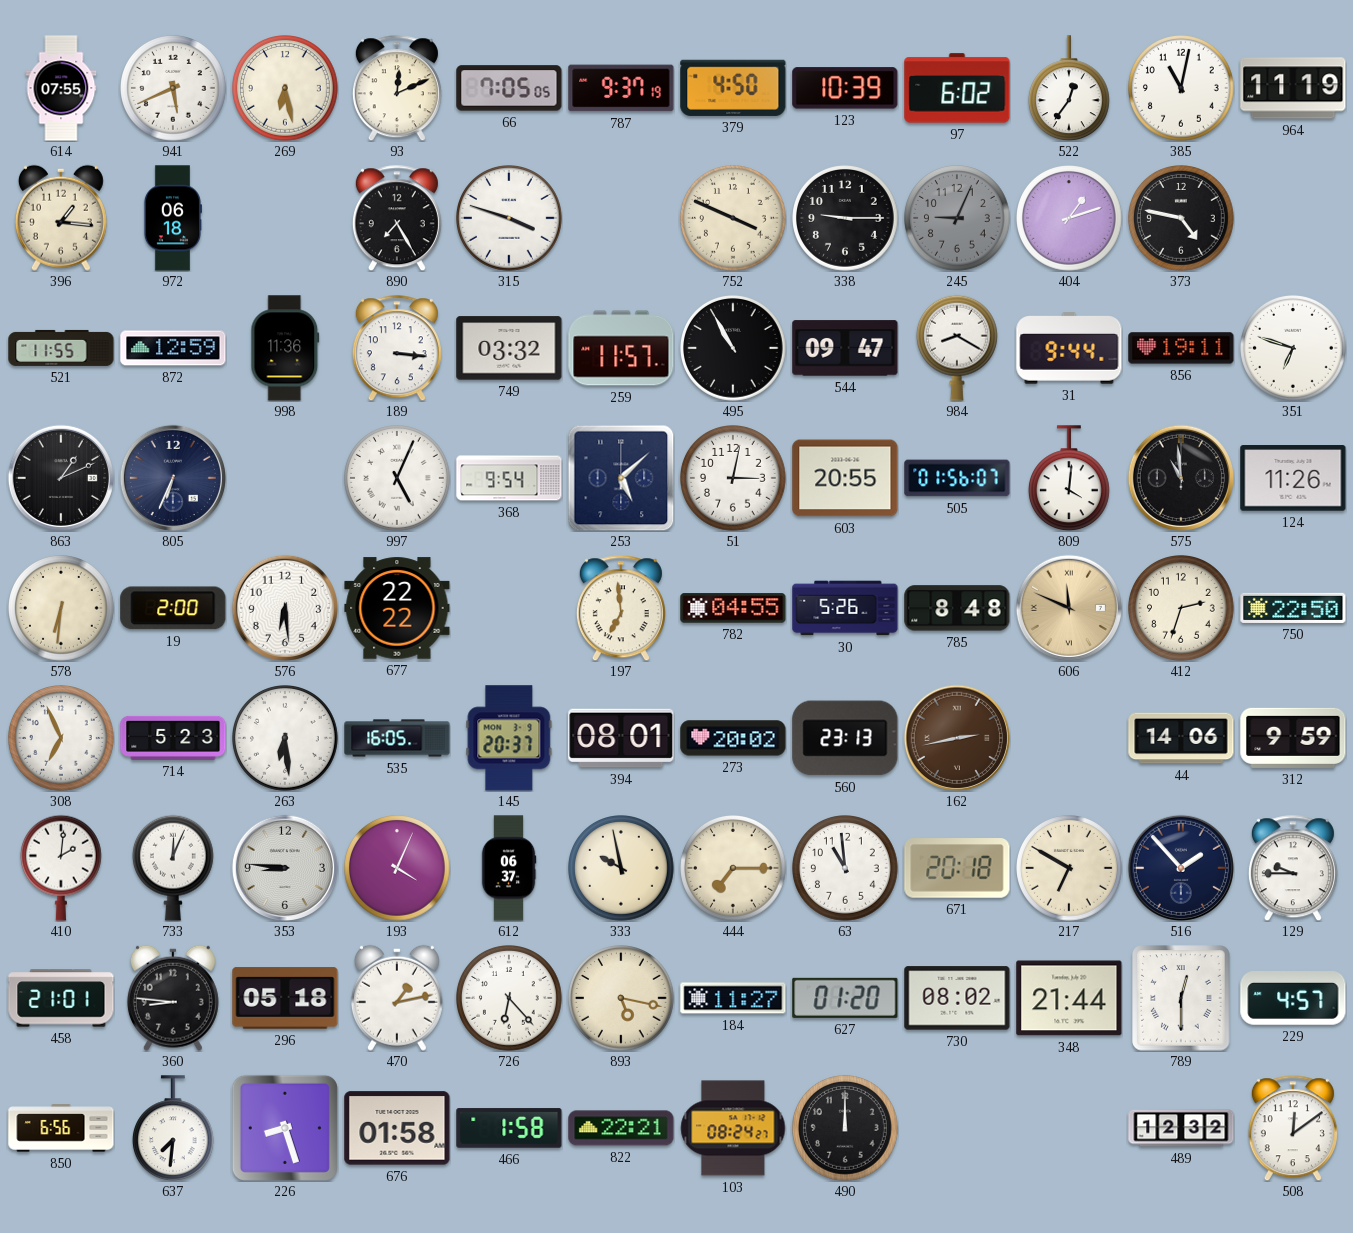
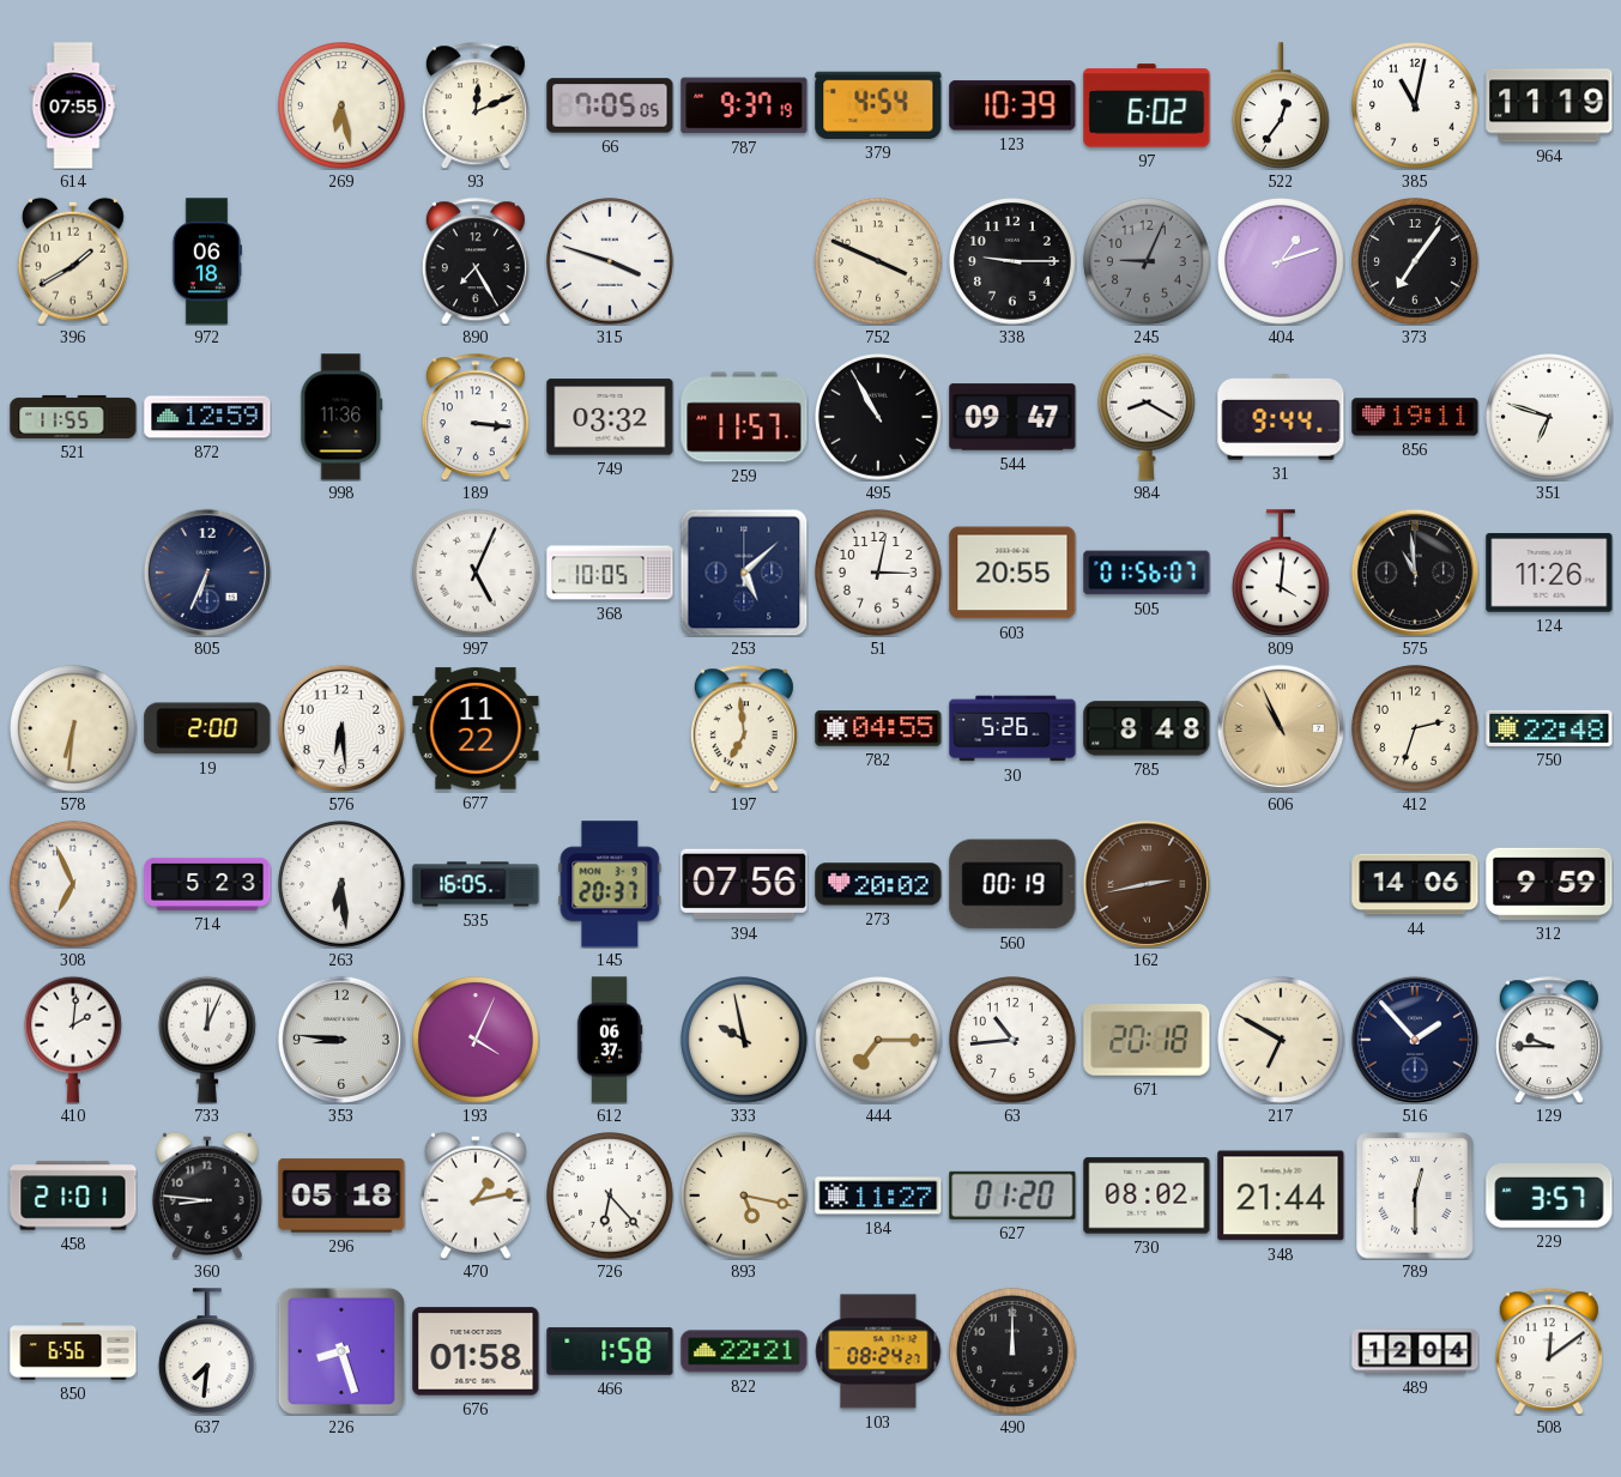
941: 5:41 -> none
379: 4:50 -> 4:54
396: 1:16 -> 1:40
373: 4:47 -> 7:06
863: 1:11 -> none
368: 9:54 -> 10:05
677: 22:22 -> 11:22
606: 11:49 -> 10:56
750: 22:50 -> 22:48
394: 08:01 -> 07:56
560: 23:13 -> 00:19
63: 10:59 -> 10:44
229: 4:57 -> 3:57
489: 12:32 -> 12:04
